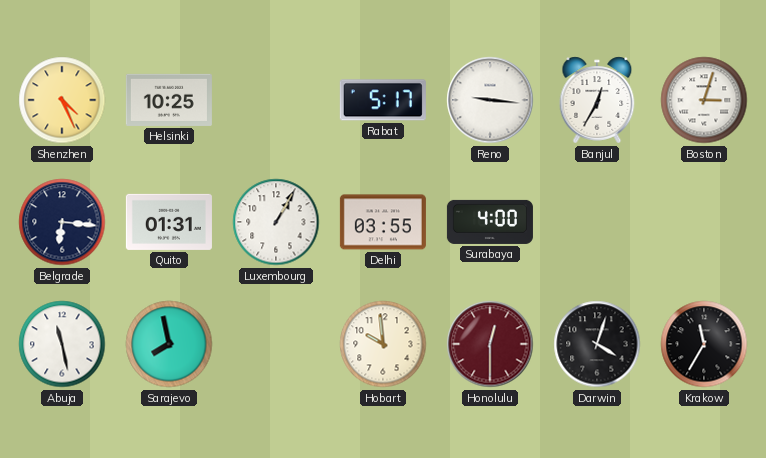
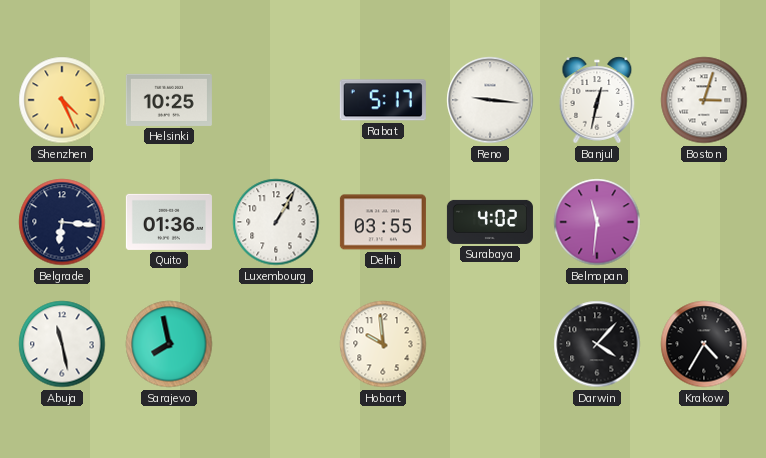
Banjul: 12:35 -> 12:32
Quito: 01:31 -> 01:36
Surabaya: 4:00 -> 4:02
Belmopan: none -> 11:31
Honolulu: 12:30 -> none
Darwin: 4:03 -> 4:07
Krakow: 11:35 -> 4:35
